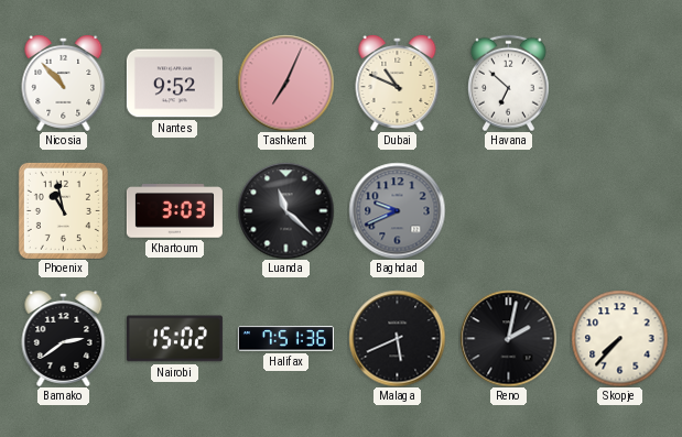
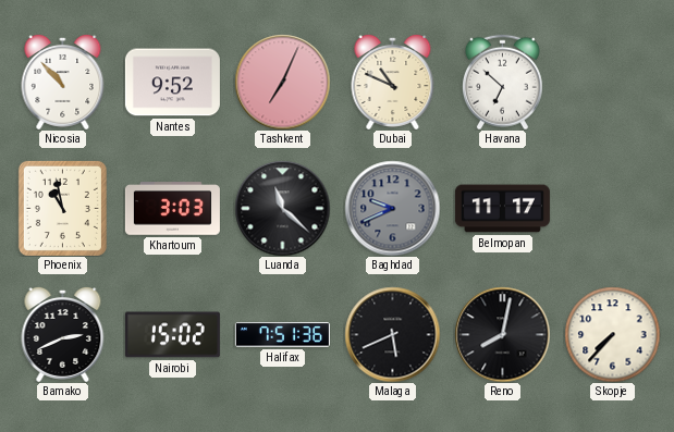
Belmopan: none -> 11:17
Bamako: 2:39 -> 2:41
Reno: 2:02 -> 8:02
